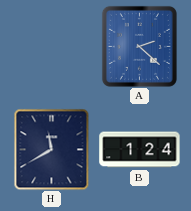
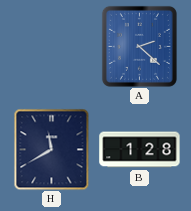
B: 1:24 -> 1:28
